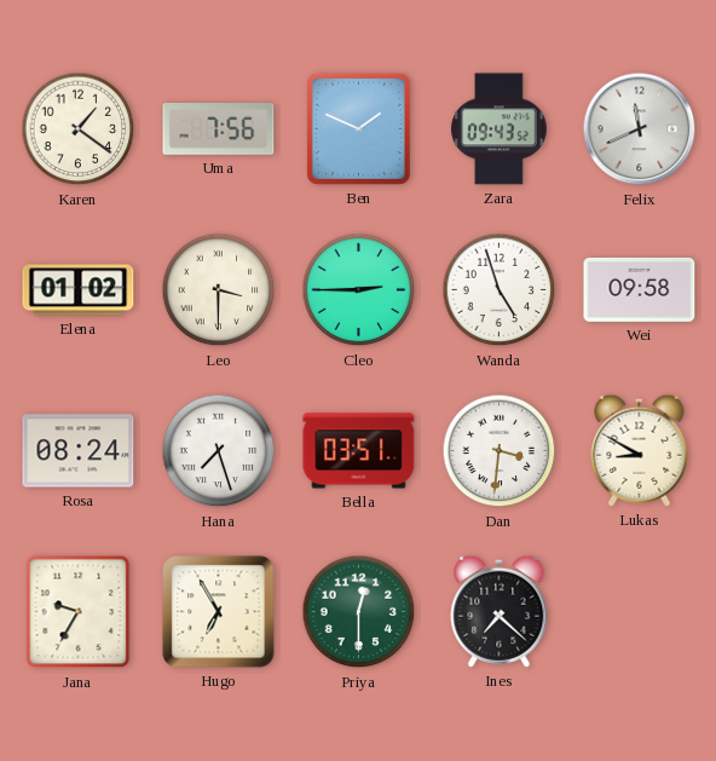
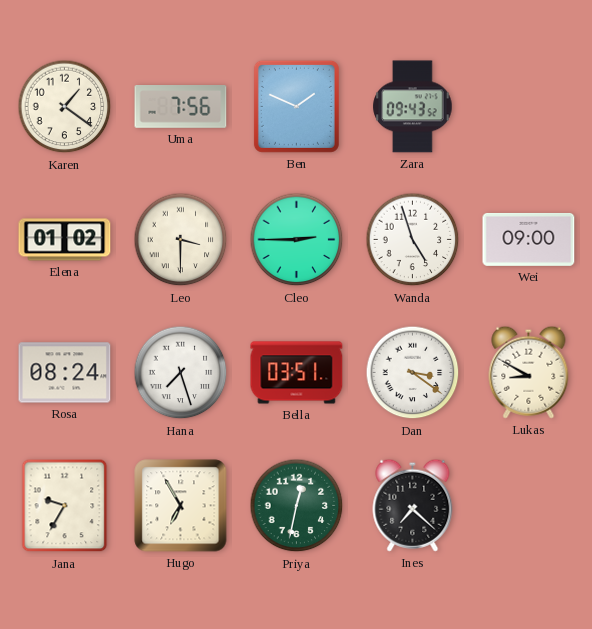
Felix: 11:41 -> none
Wei: 09:58 -> 09:00
Dan: 3:31 -> 3:21
Priya: 12:30 -> 12:32
